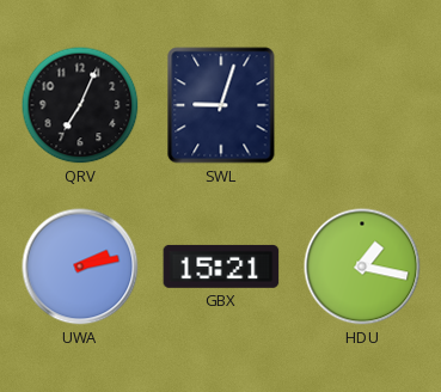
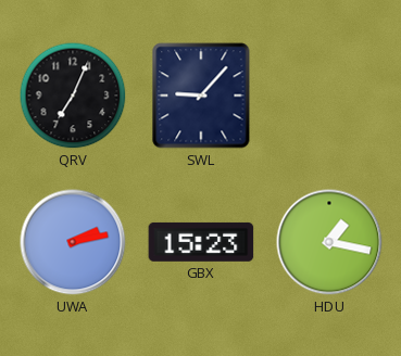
SWL: 9:03 -> 9:07
GBX: 15:21 -> 15:23
